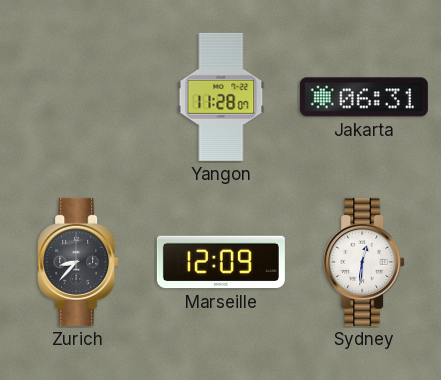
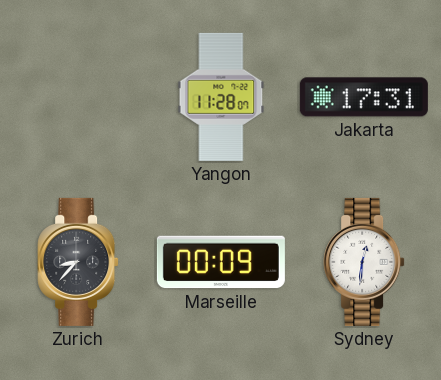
Jakarta: 06:31 -> 17:31
Marseille: 12:09 -> 00:09
